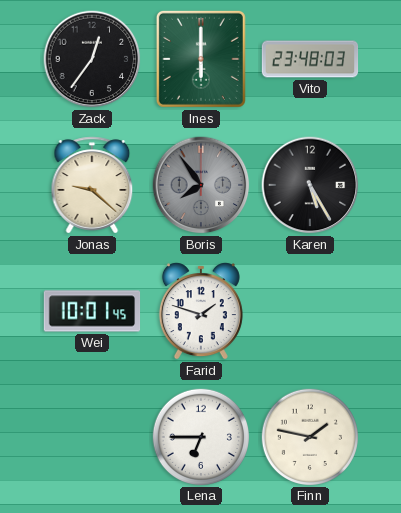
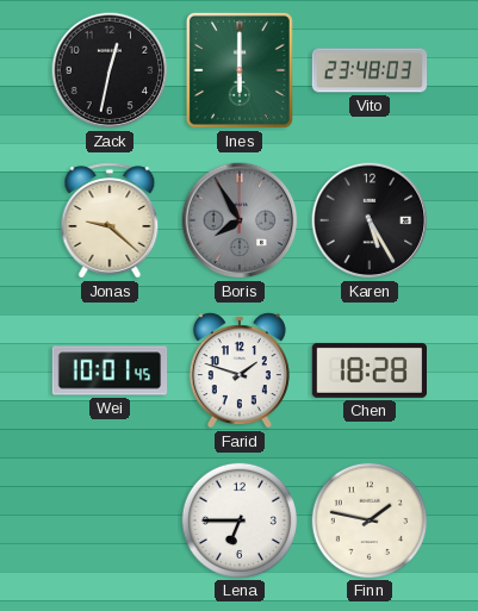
Zack: 12:36 -> 12:32
Boris: 7:54 -> 7:55
Chen: none -> 18:28
